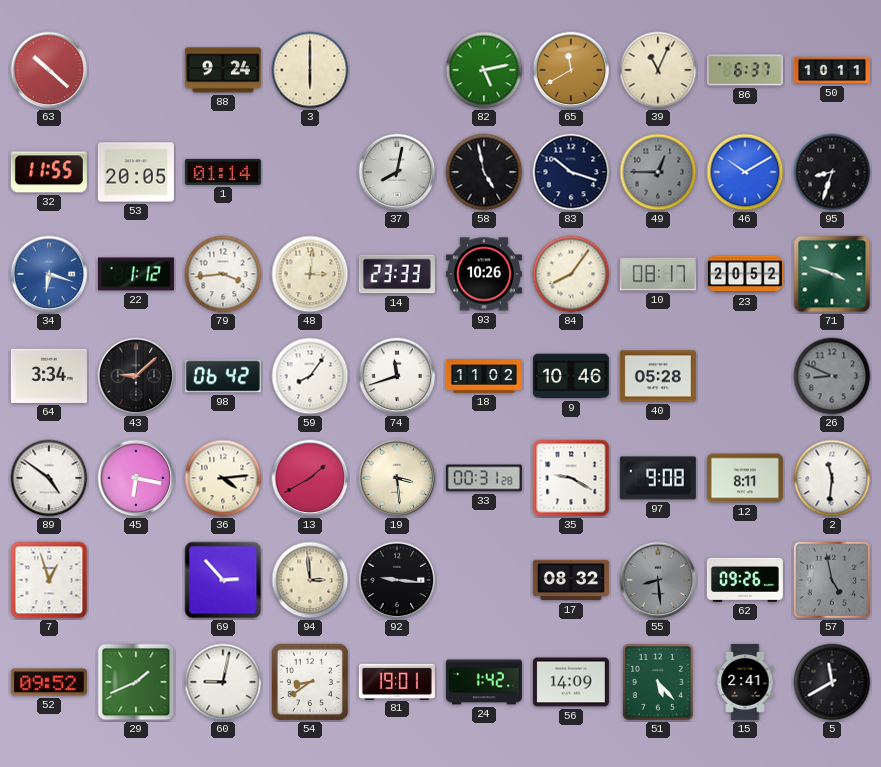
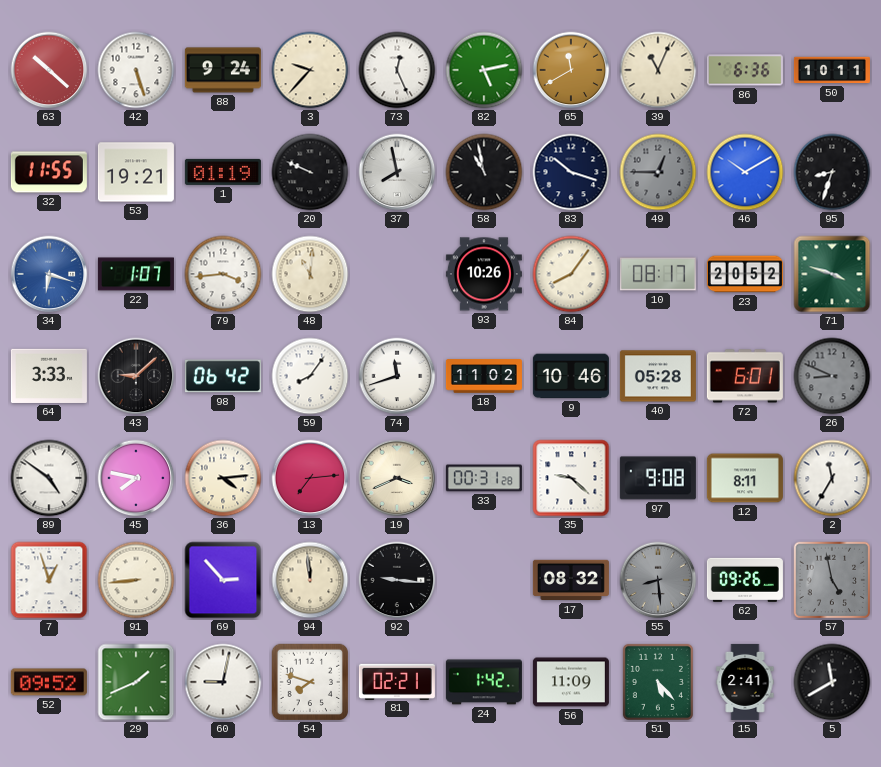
42: none -> 5:27
3: 6:00 -> 9:37
73: none -> 12:26
86: 6:37 -> 6:36
53: 20:05 -> 19:21
1: 01:14 -> 01:19
20: none -> 9:49
37: 8:02 -> 7:58
58: 4:58 -> 10:58
22: 1:12 -> 1:07
48: 3:01 -> 11:01
14: 23:33 -> none
64: 3:34 -> 3:33
72: none -> 6:01
45: 6:17 -> 7:47
13: 1:40 -> 7:14
19: 3:29 -> 3:41
35: 9:20 -> 9:22
2: 11:31 -> 11:35
91: none -> 8:44
94: 2:59 -> 11:59
54: 8:39 -> 7:48
81: 19:01 -> 02:21
56: 14:09 -> 11:09
